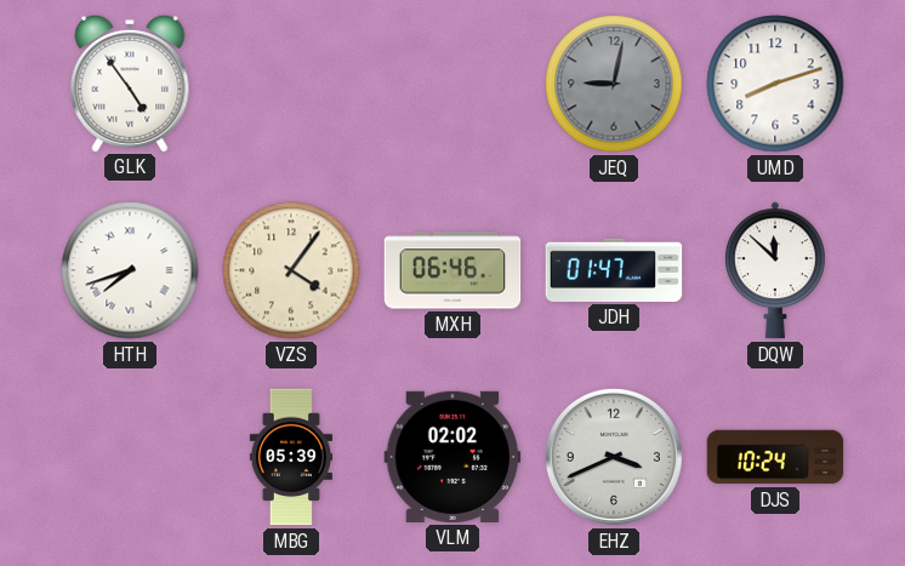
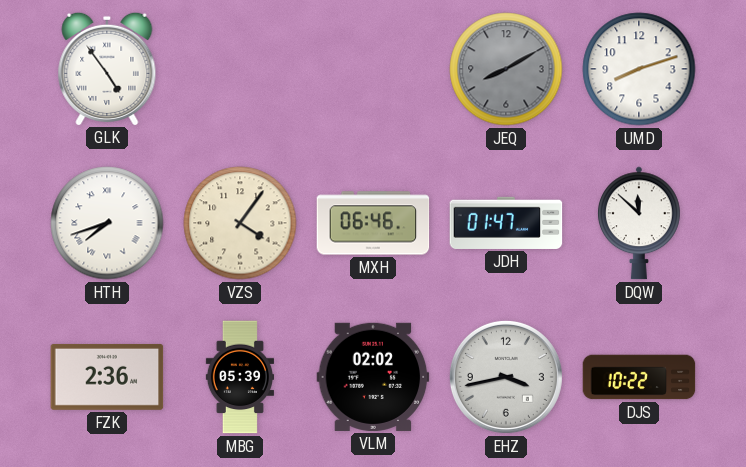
JEQ: 9:02 -> 8:10
FZK: none -> 2:36
EHZ: 3:41 -> 3:43
DJS: 10:24 -> 10:22
